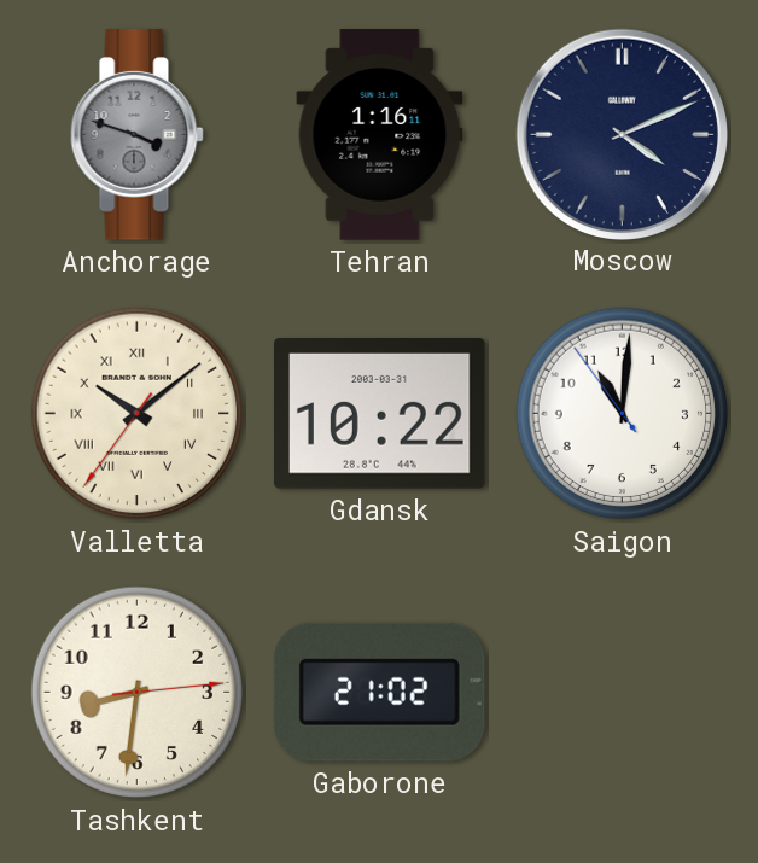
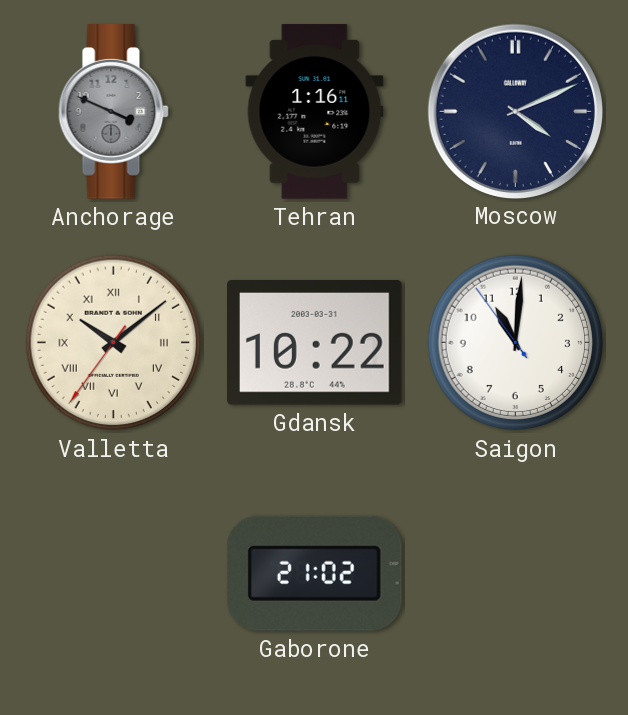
Anchorage: 3:48 -> 3:49
Tashkent: 8:31 -> none
